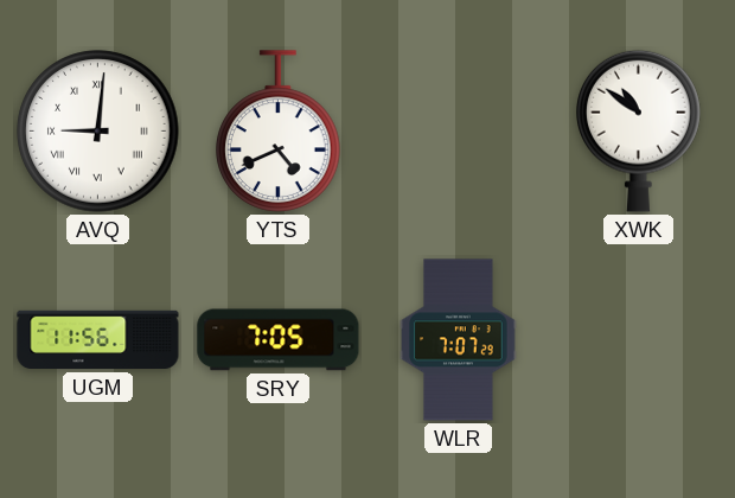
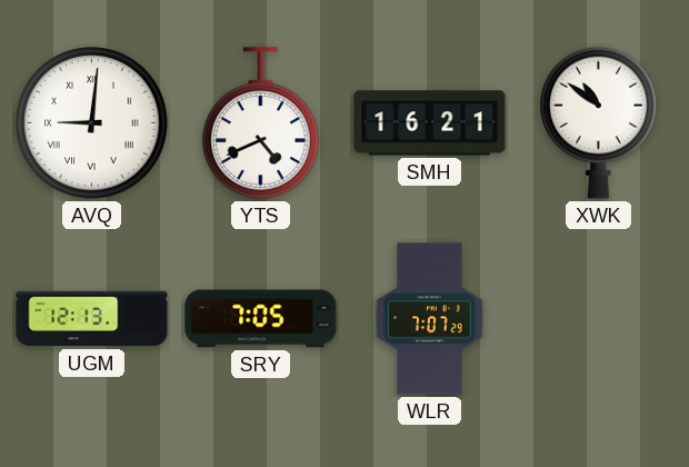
SMH: none -> 16:21
UGM: 11:56 -> 12:13
